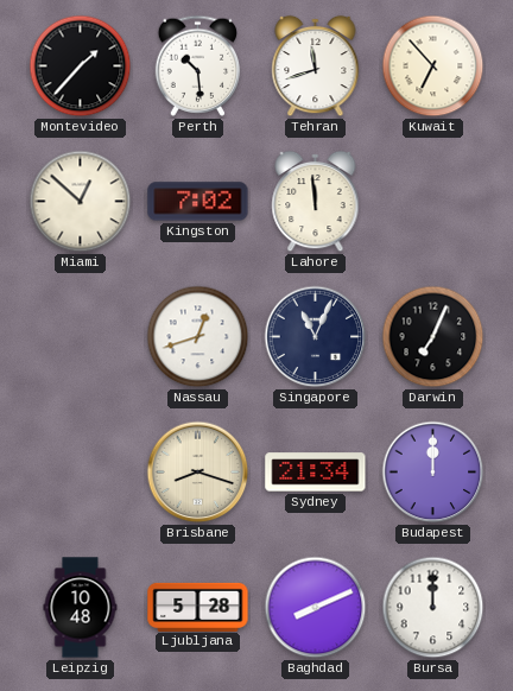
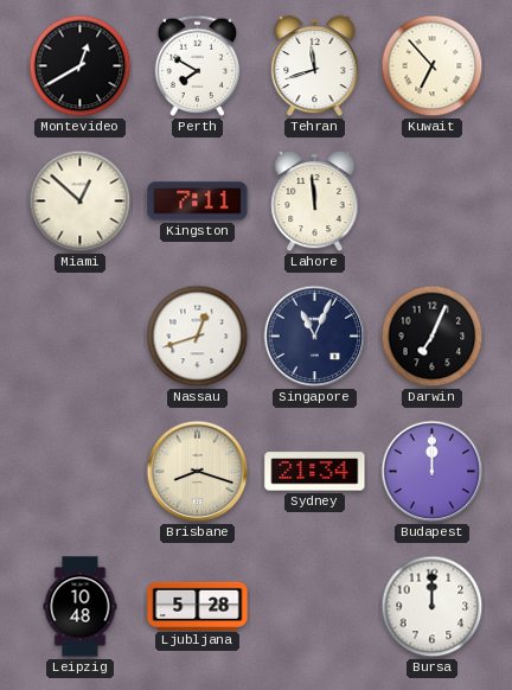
Montevideo: 1:37 -> 12:40
Perth: 10:29 -> 7:50
Kingston: 7:02 -> 7:11
Baghdad: 8:11 -> none
